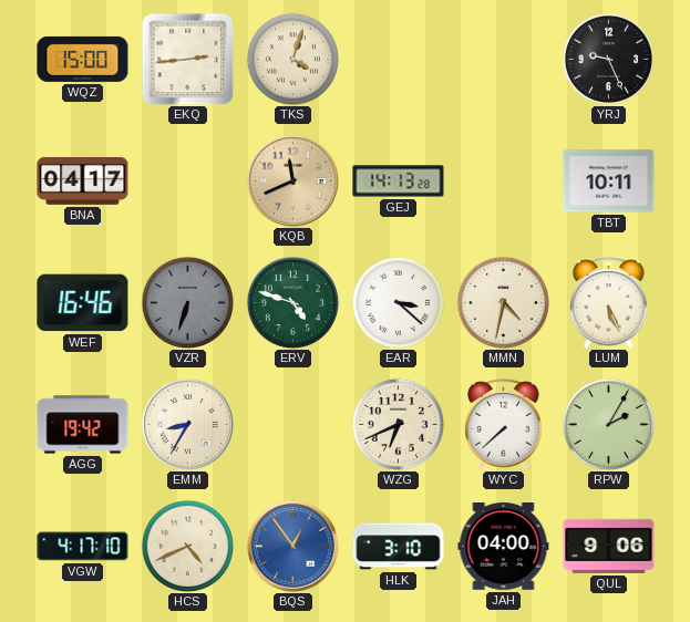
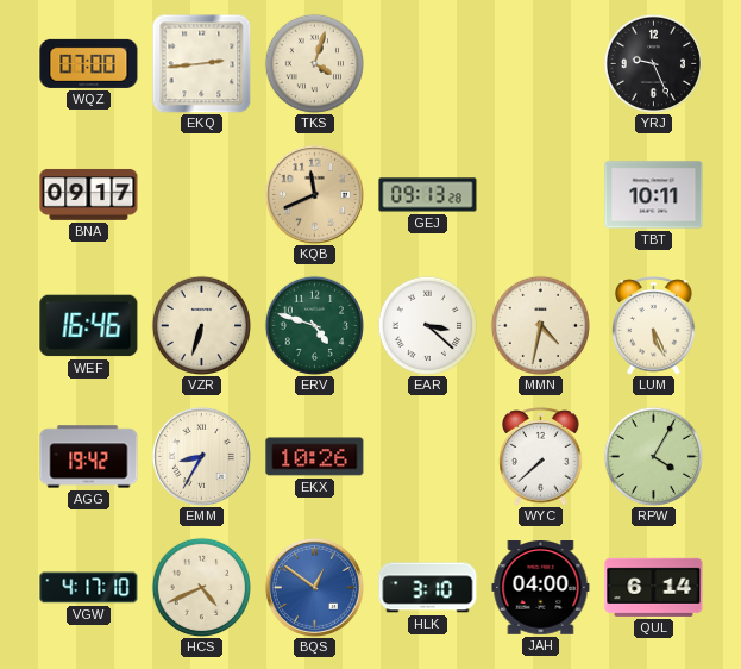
WQZ: 15:00 -> 07:00
BNA: 04:17 -> 09:17
GEJ: 14:13 -> 09:13
VZR dial: grey -> cream
EKX: none -> 10:26
WZG: 6:41 -> none
RPW: 2:05 -> 4:05
BQS: 12:54 -> 12:51
QUL: 9:06 -> 6:14
